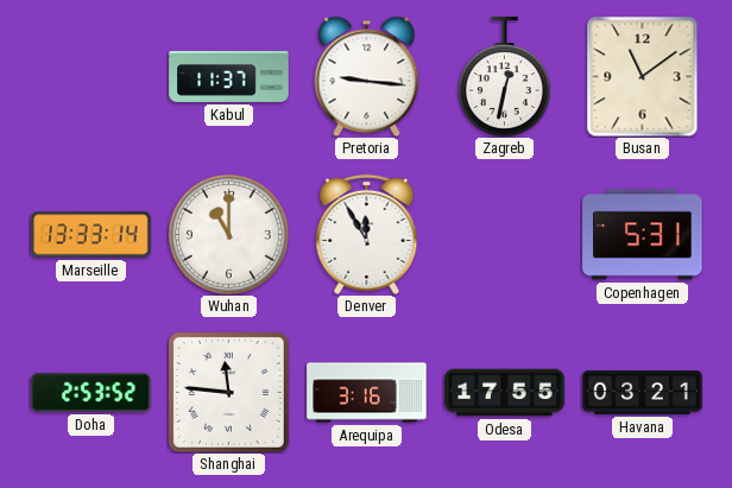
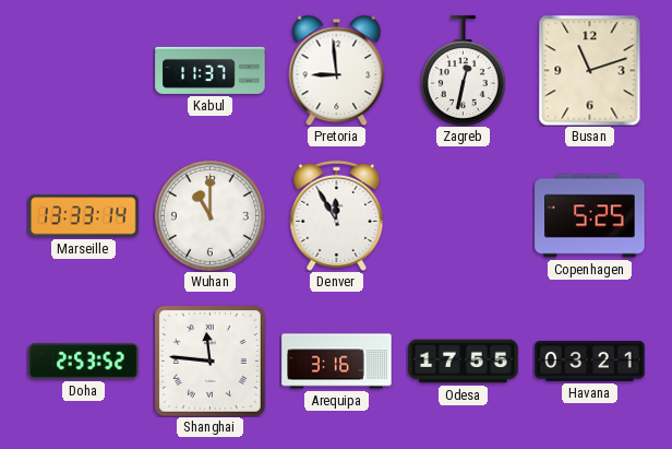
Pretoria: 9:16 -> 8:59
Busan: 11:09 -> 11:12
Copenhagen: 5:31 -> 5:25
